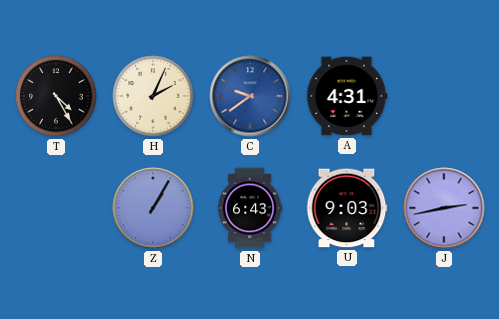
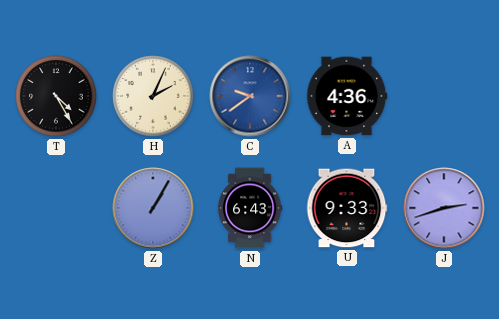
A: 4:31 -> 4:36
U: 9:03 -> 9:33
J: 2:43 -> 2:42
